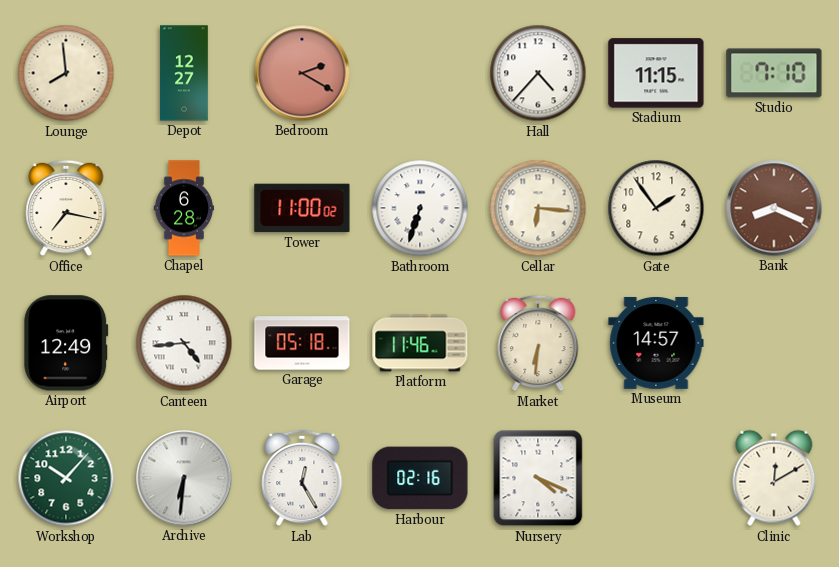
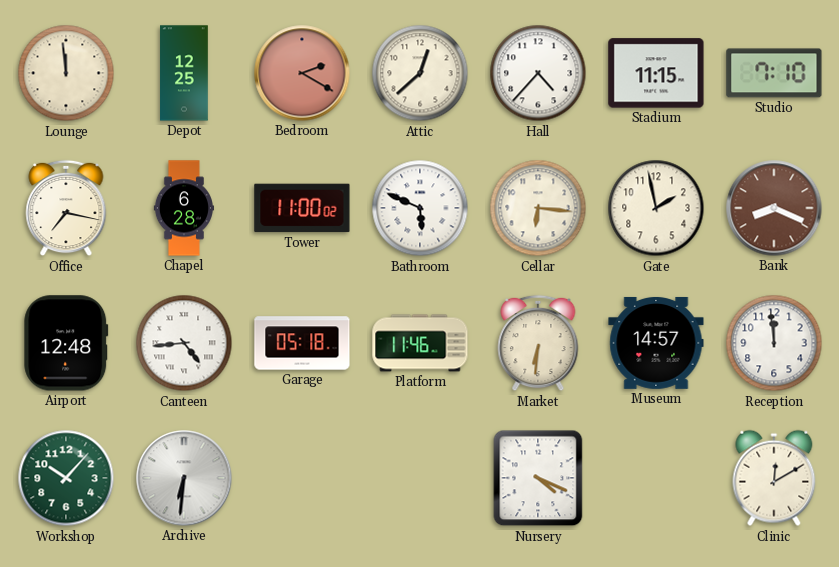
Lounge: 7:59 -> 11:59
Depot: 12:27 -> 12:25
Attic: none -> 12:38
Bathroom: 6:33 -> 5:49
Gate: 1:54 -> 1:58
Airport: 12:49 -> 12:48
Reception: none -> 11:59
Lab: 12:25 -> none
Harbour: 02:16 -> none
